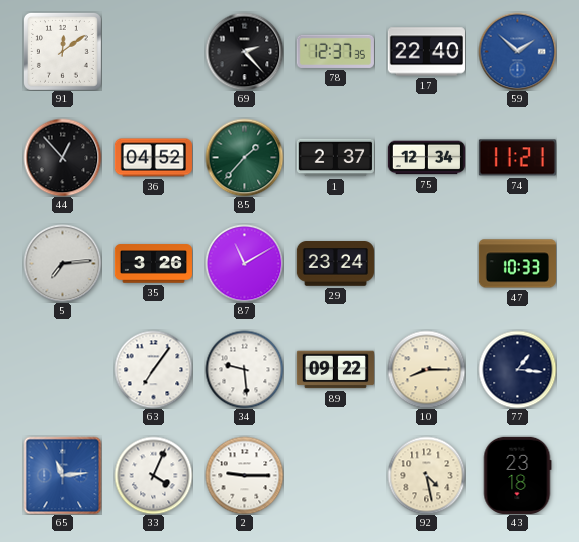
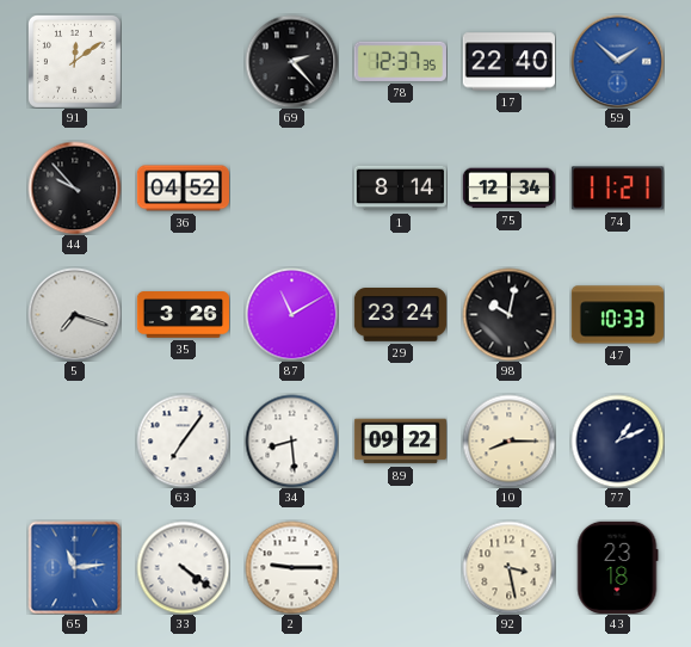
44: 12:53 -> 9:53
85: 1:37 -> none
1: 2:37 -> 8:14
5: 7:14 -> 7:18
98: none -> 10:02
34: 9:29 -> 8:29
77: 1:16 -> 1:11
33: 4:04 -> 4:21
92: 4:28 -> 3:28
